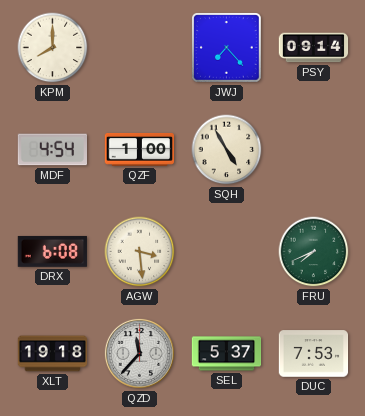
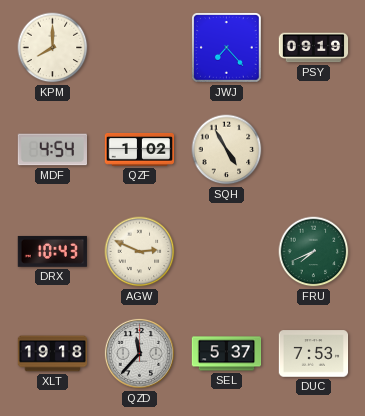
PSY: 09:14 -> 09:19
QZF: 1:00 -> 1:02
DRX: 6:08 -> 10:43
AGW: 3:29 -> 2:49
